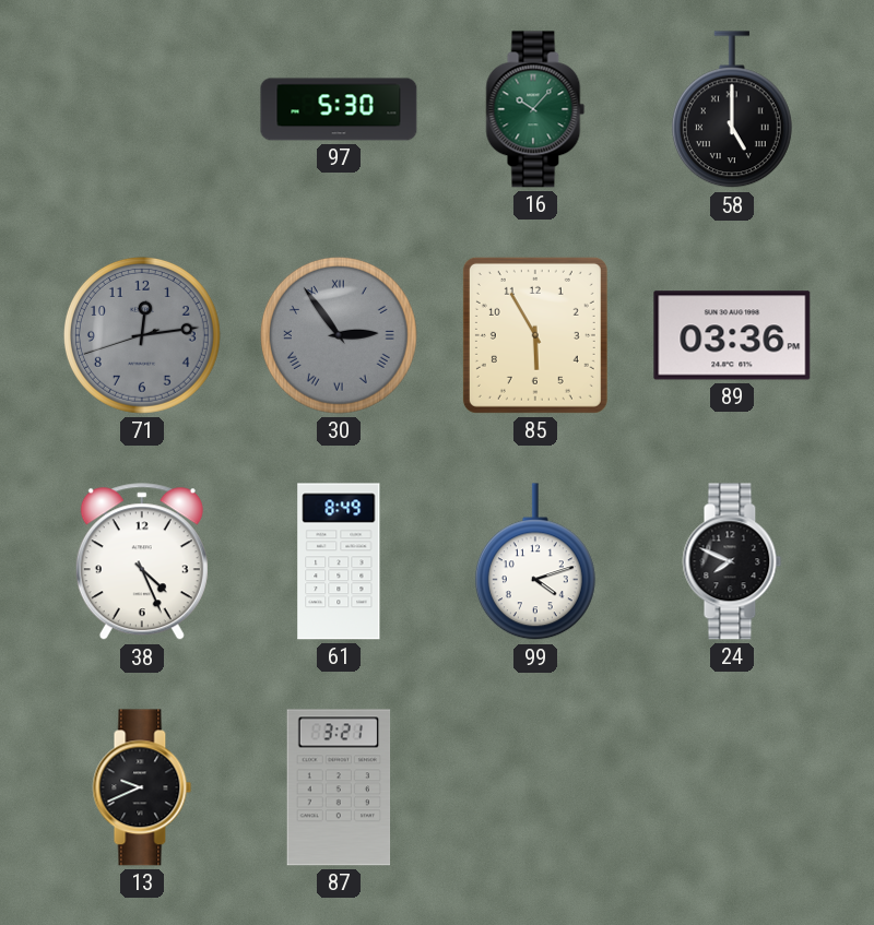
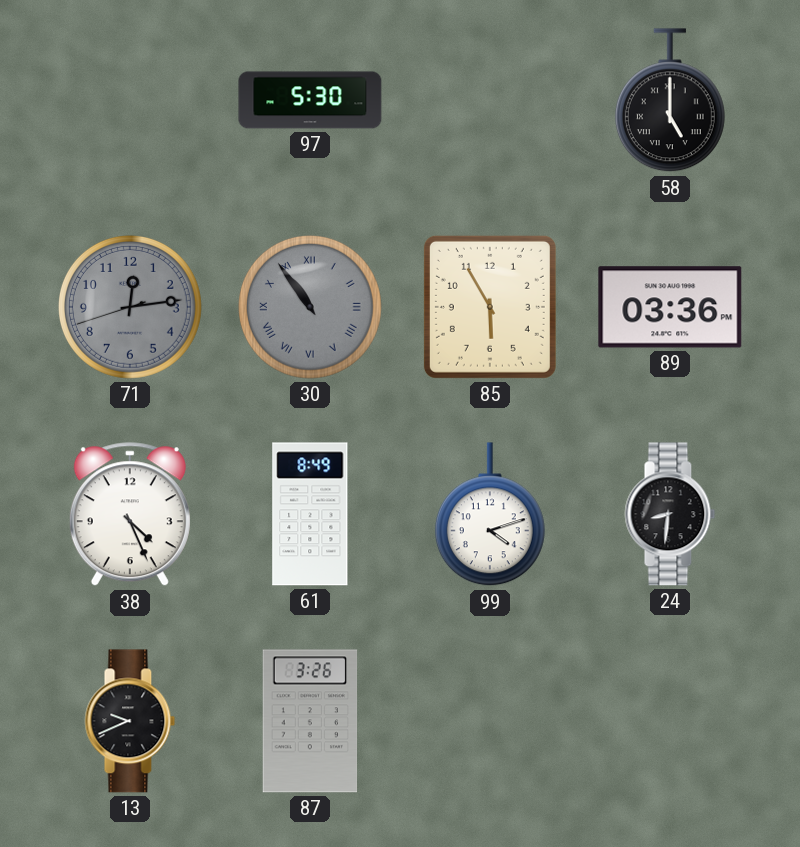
16: 10:07 -> none
30: 2:54 -> 10:54
24: 7:49 -> 8:31
87: 3:21 -> 3:26
